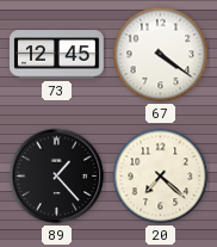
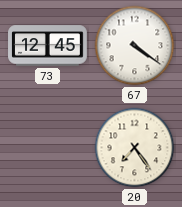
89: 1:23 -> none
20: 7:22 -> 7:24
